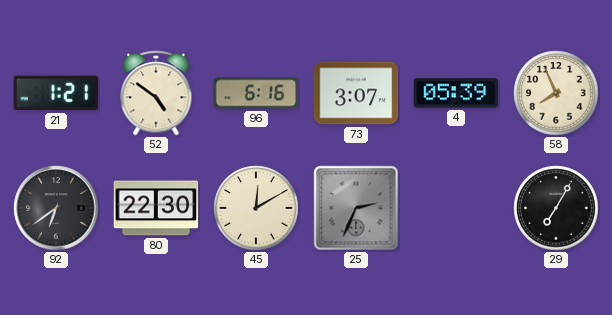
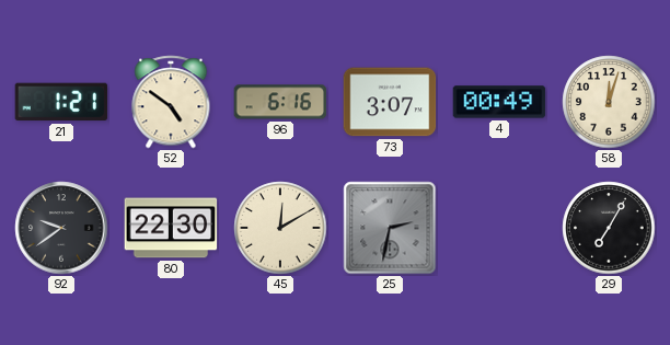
4: 05:39 -> 00:49
58: 7:56 -> 12:03
92: 6:39 -> 9:39
25: 2:34 -> 2:32
